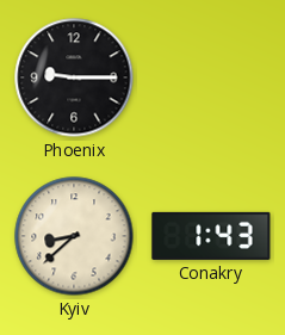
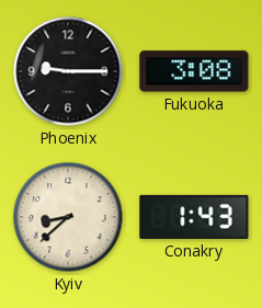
Fukuoka: none -> 3:08
